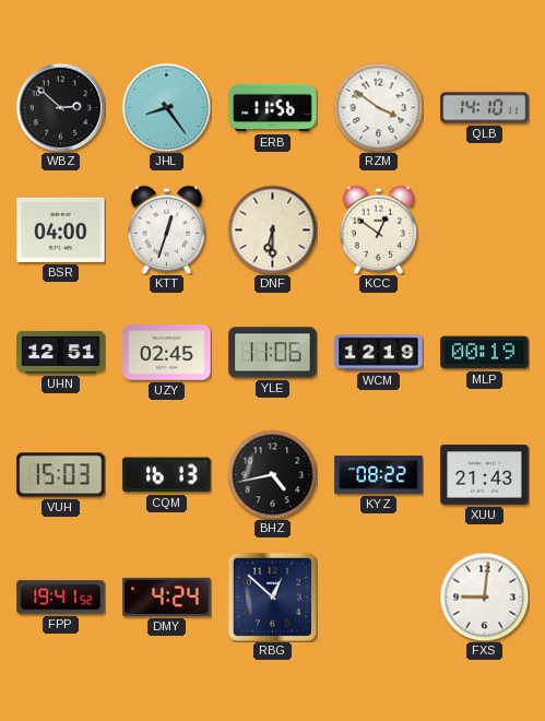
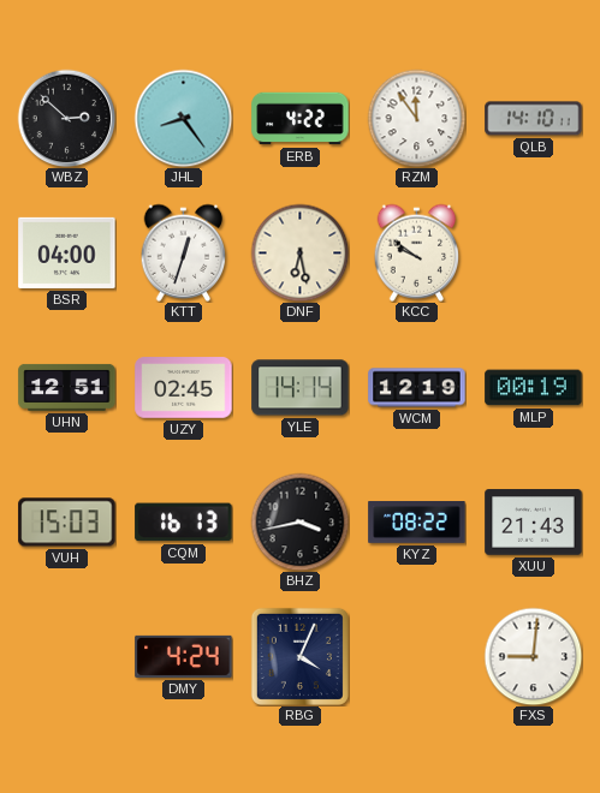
ERB: 11:56 -> 4:22
RZM: 3:51 -> 11:54
DNF: 6:30 -> 6:28
KCC: 12:51 -> 9:51
YLE: 11:06 -> 14:14
BHZ: 4:43 -> 3:43
FPP: 19:41 -> none
RBG: 12:52 -> 4:04
